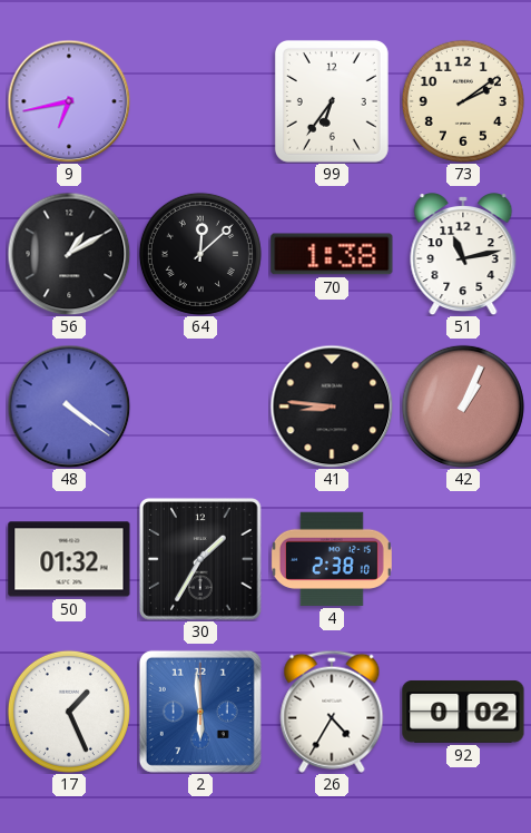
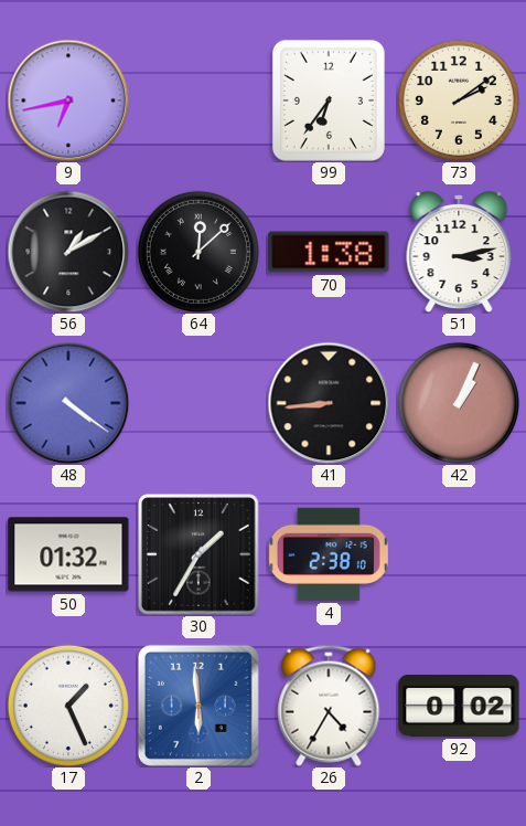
51: 11:13 -> 3:13
41: 8:46 -> 8:44
